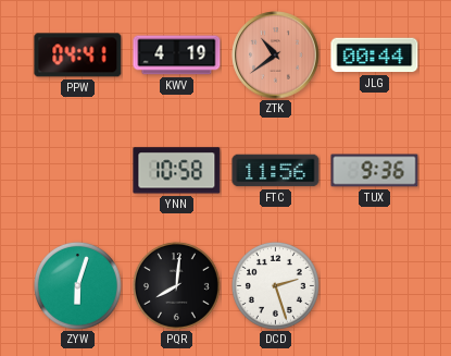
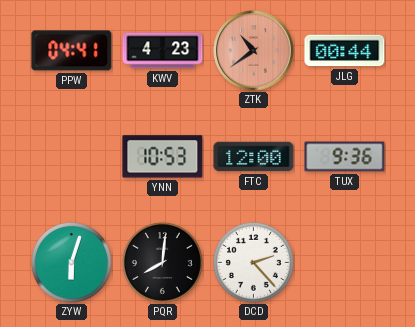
KWV: 4:19 -> 4:23
YNN: 10:58 -> 10:53
FTC: 11:56 -> 12:00
DCD: 2:27 -> 2:23
